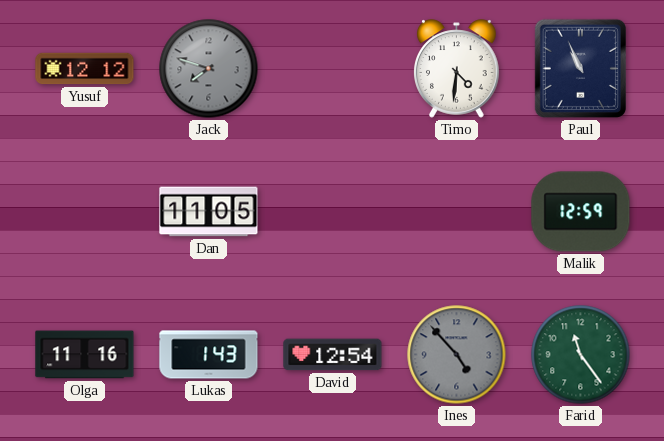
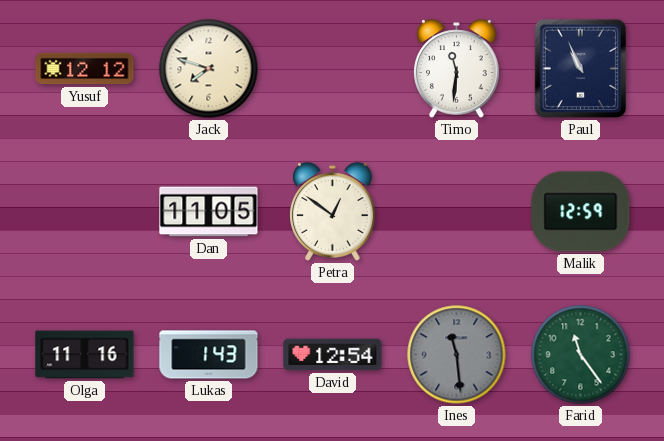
Jack dial: grey -> cream
Timo: 4:31 -> 11:31
Petra: none -> 12:51
Ines: 4:53 -> 11:29
